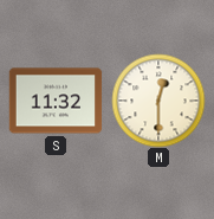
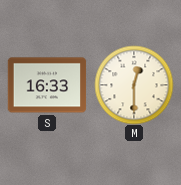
S: 11:32 -> 16:33
